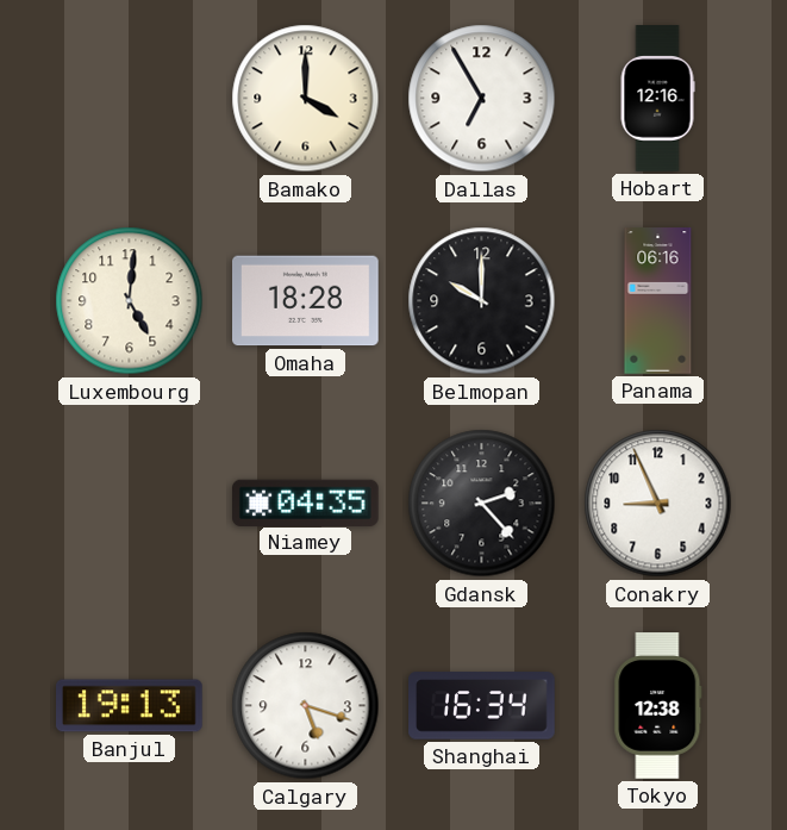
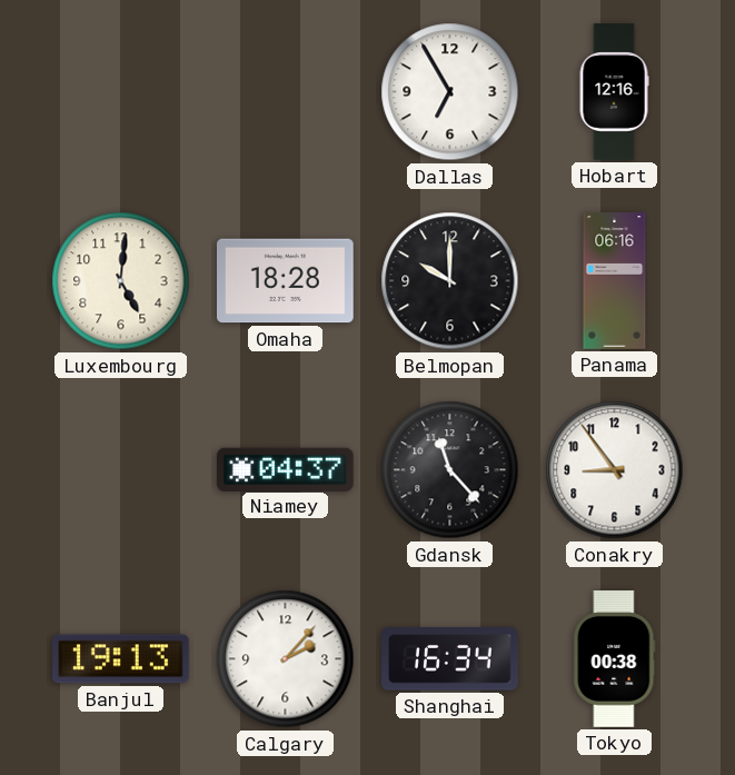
Bamako: 4:00 -> none
Niamey: 04:35 -> 04:37
Gdansk: 2:23 -> 11:23
Conakry: 8:56 -> 8:54
Calgary: 5:18 -> 2:07
Tokyo: 12:38 -> 00:38
